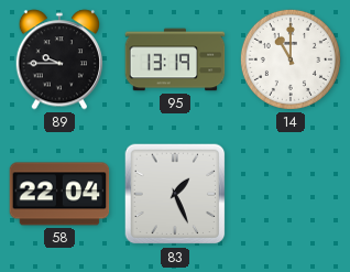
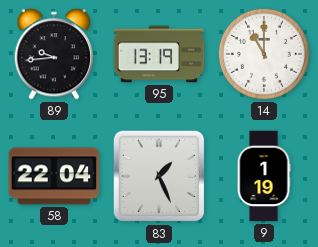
89: 9:45 -> 9:44
9: none -> 1:19
